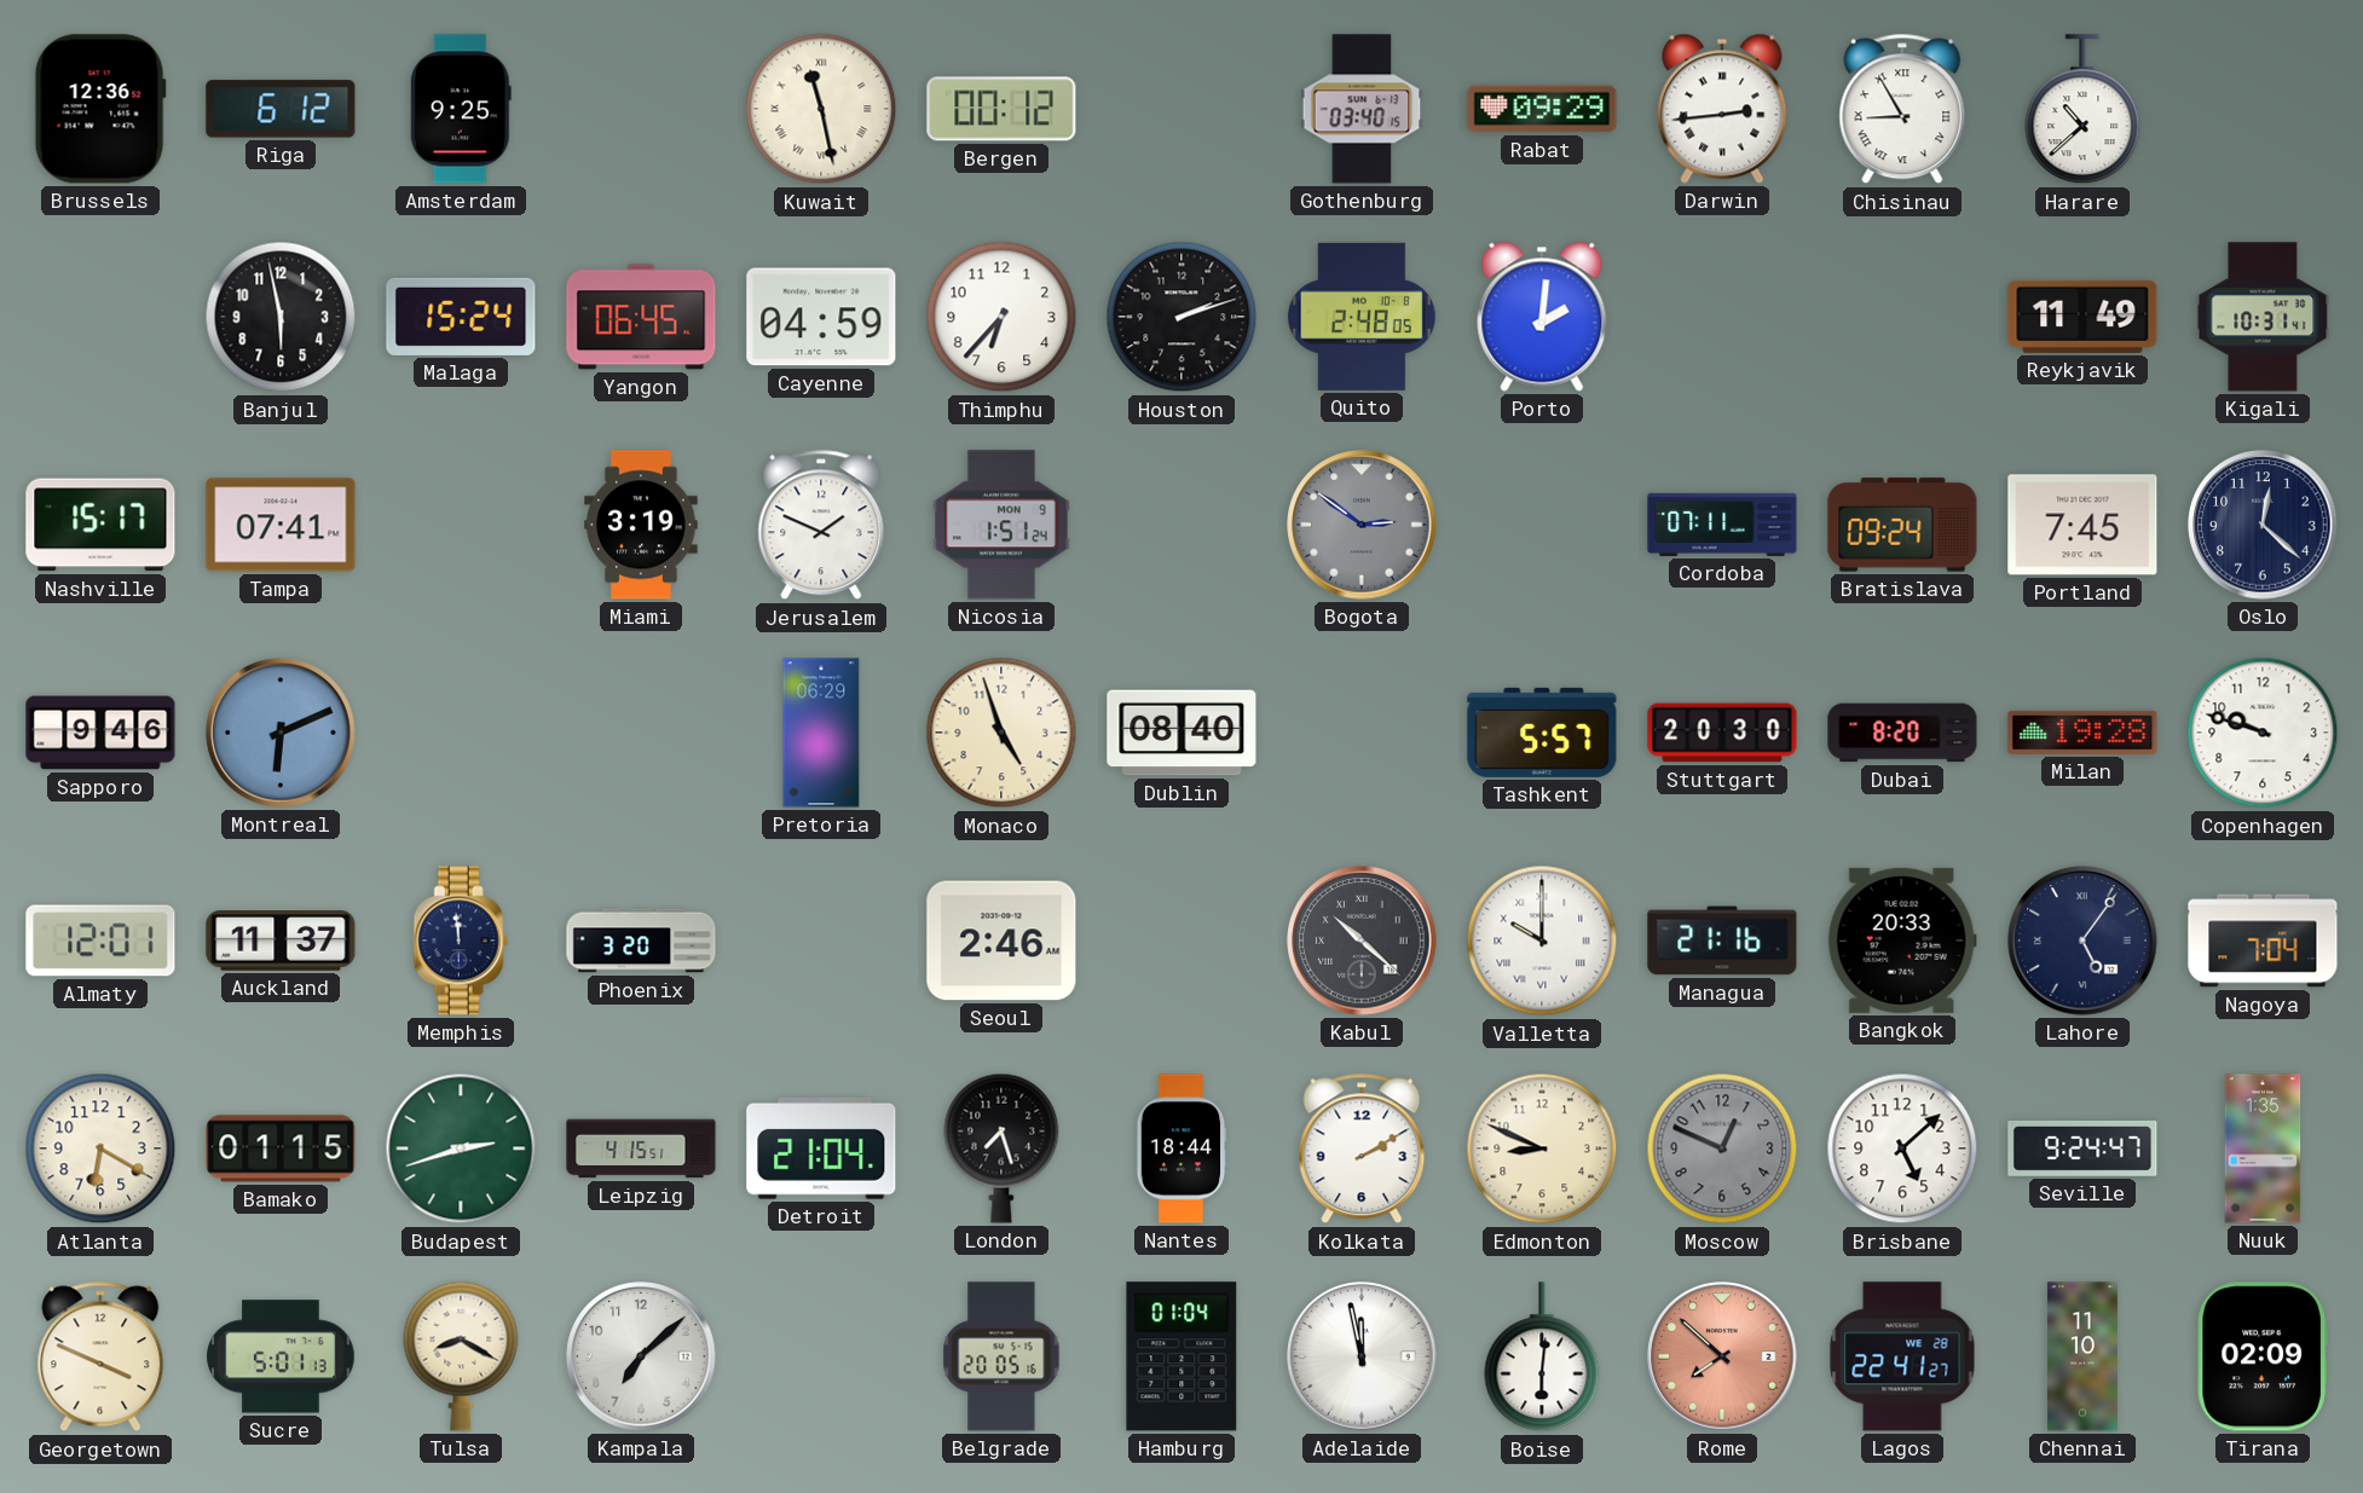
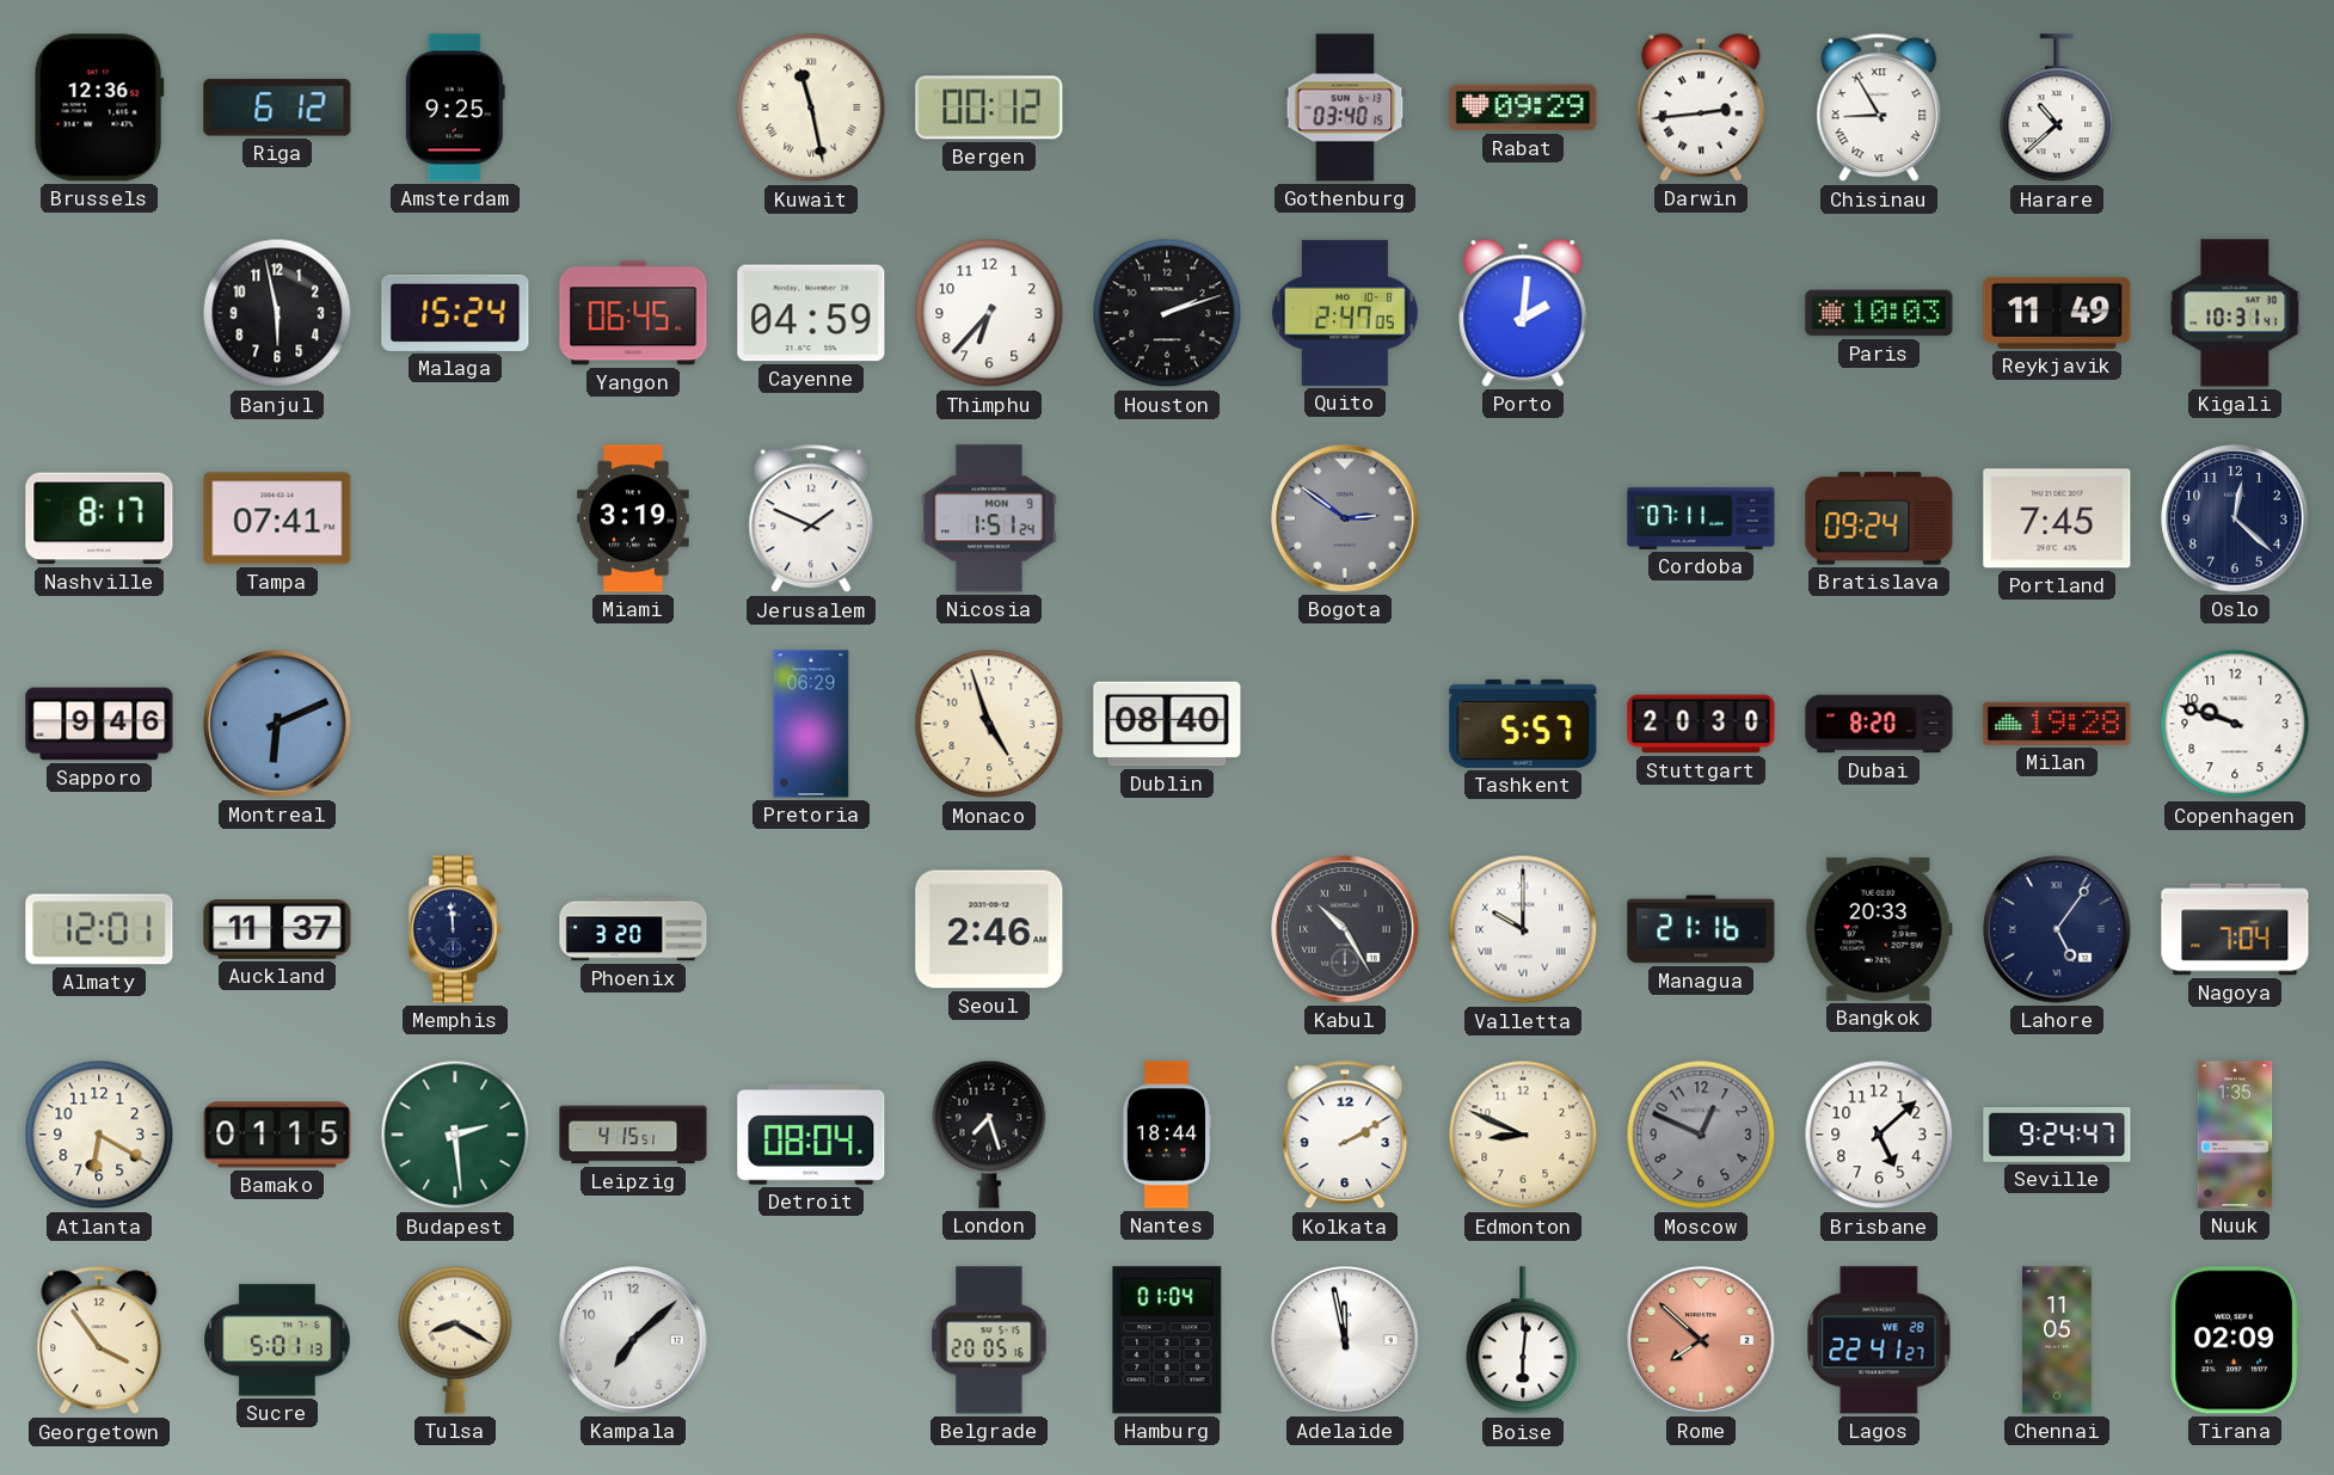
Quito: 2:48 -> 2:47
Paris: none -> 10:03
Nashville: 15:17 -> 8:17
Kabul: 10:22 -> 10:25
Budapest: 2:42 -> 2:29
Detroit: 21:04 -> 08:04
Georgetown: 3:49 -> 3:54
Chennai: 11:10 -> 11:05
